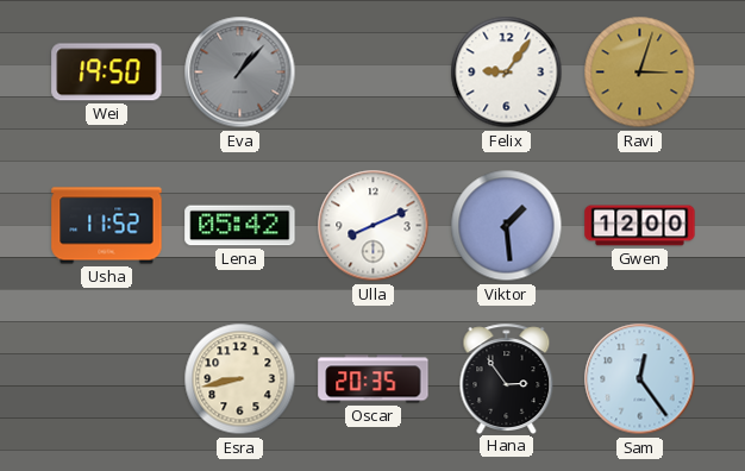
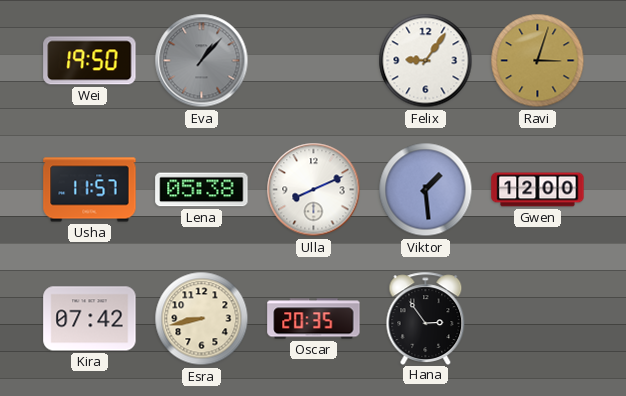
Usha: 11:52 -> 11:57
Lena: 05:42 -> 05:38
Kira: none -> 07:42
Sam: 12:24 -> none
